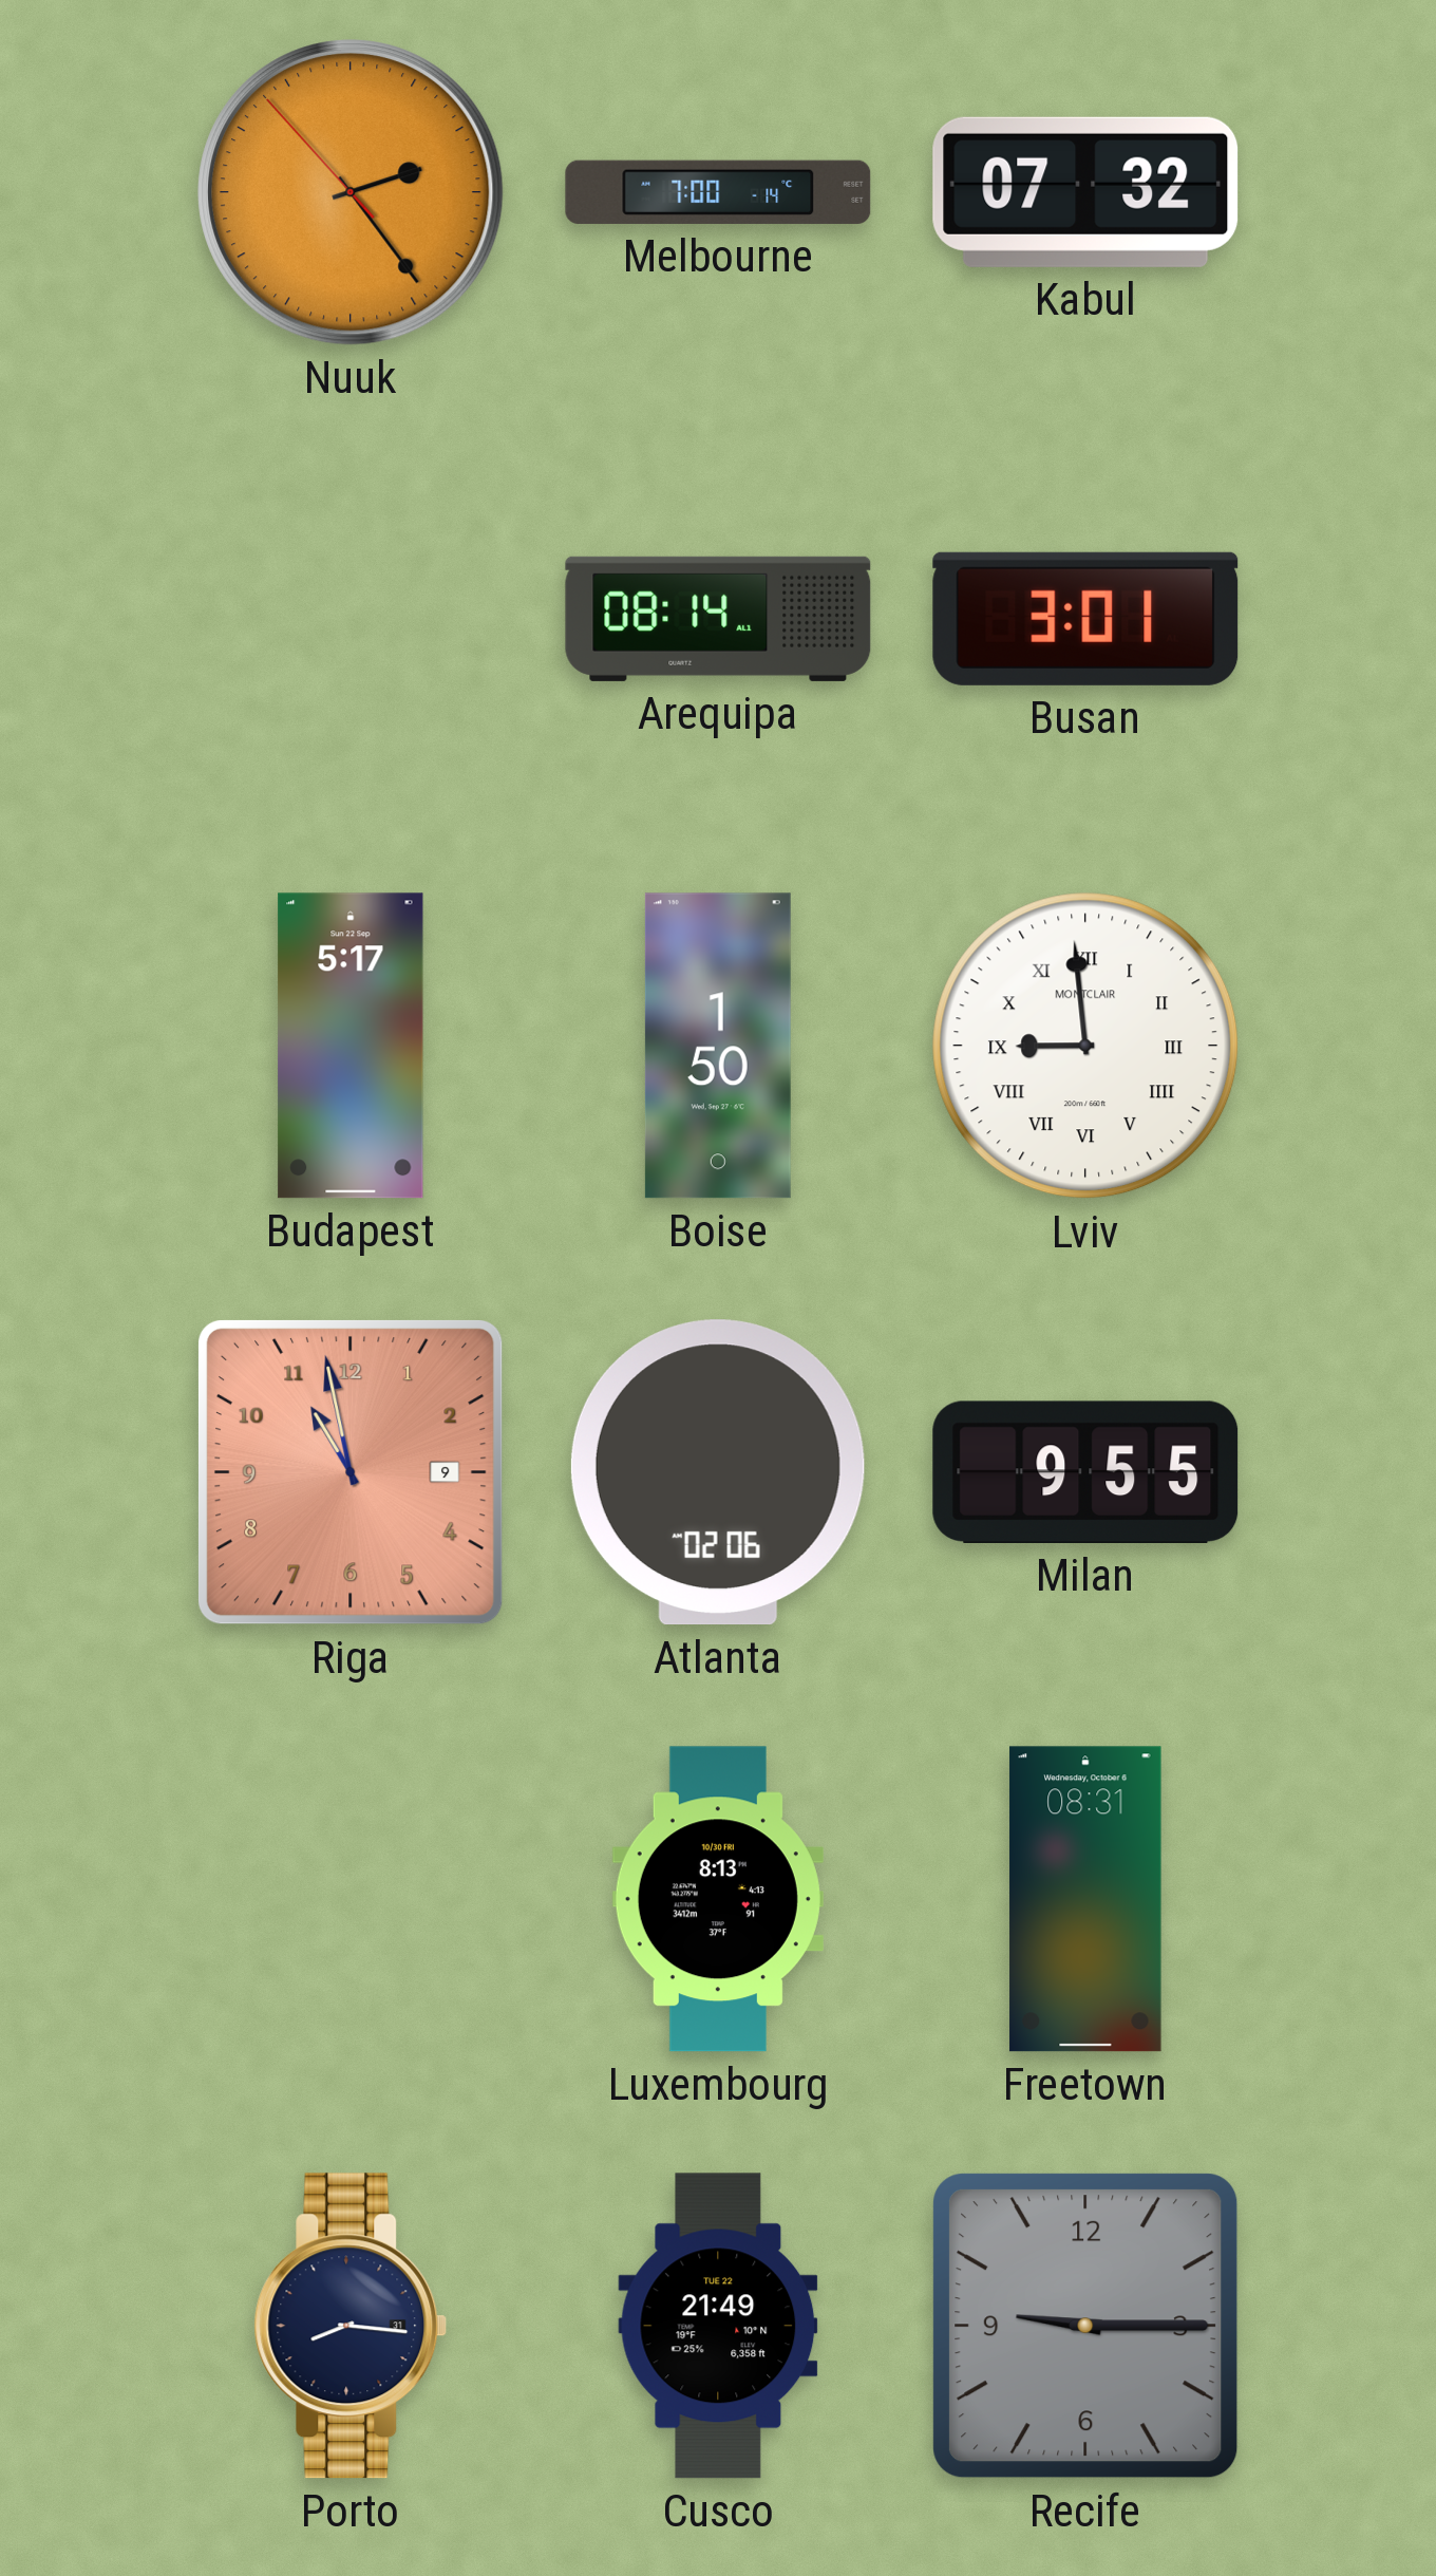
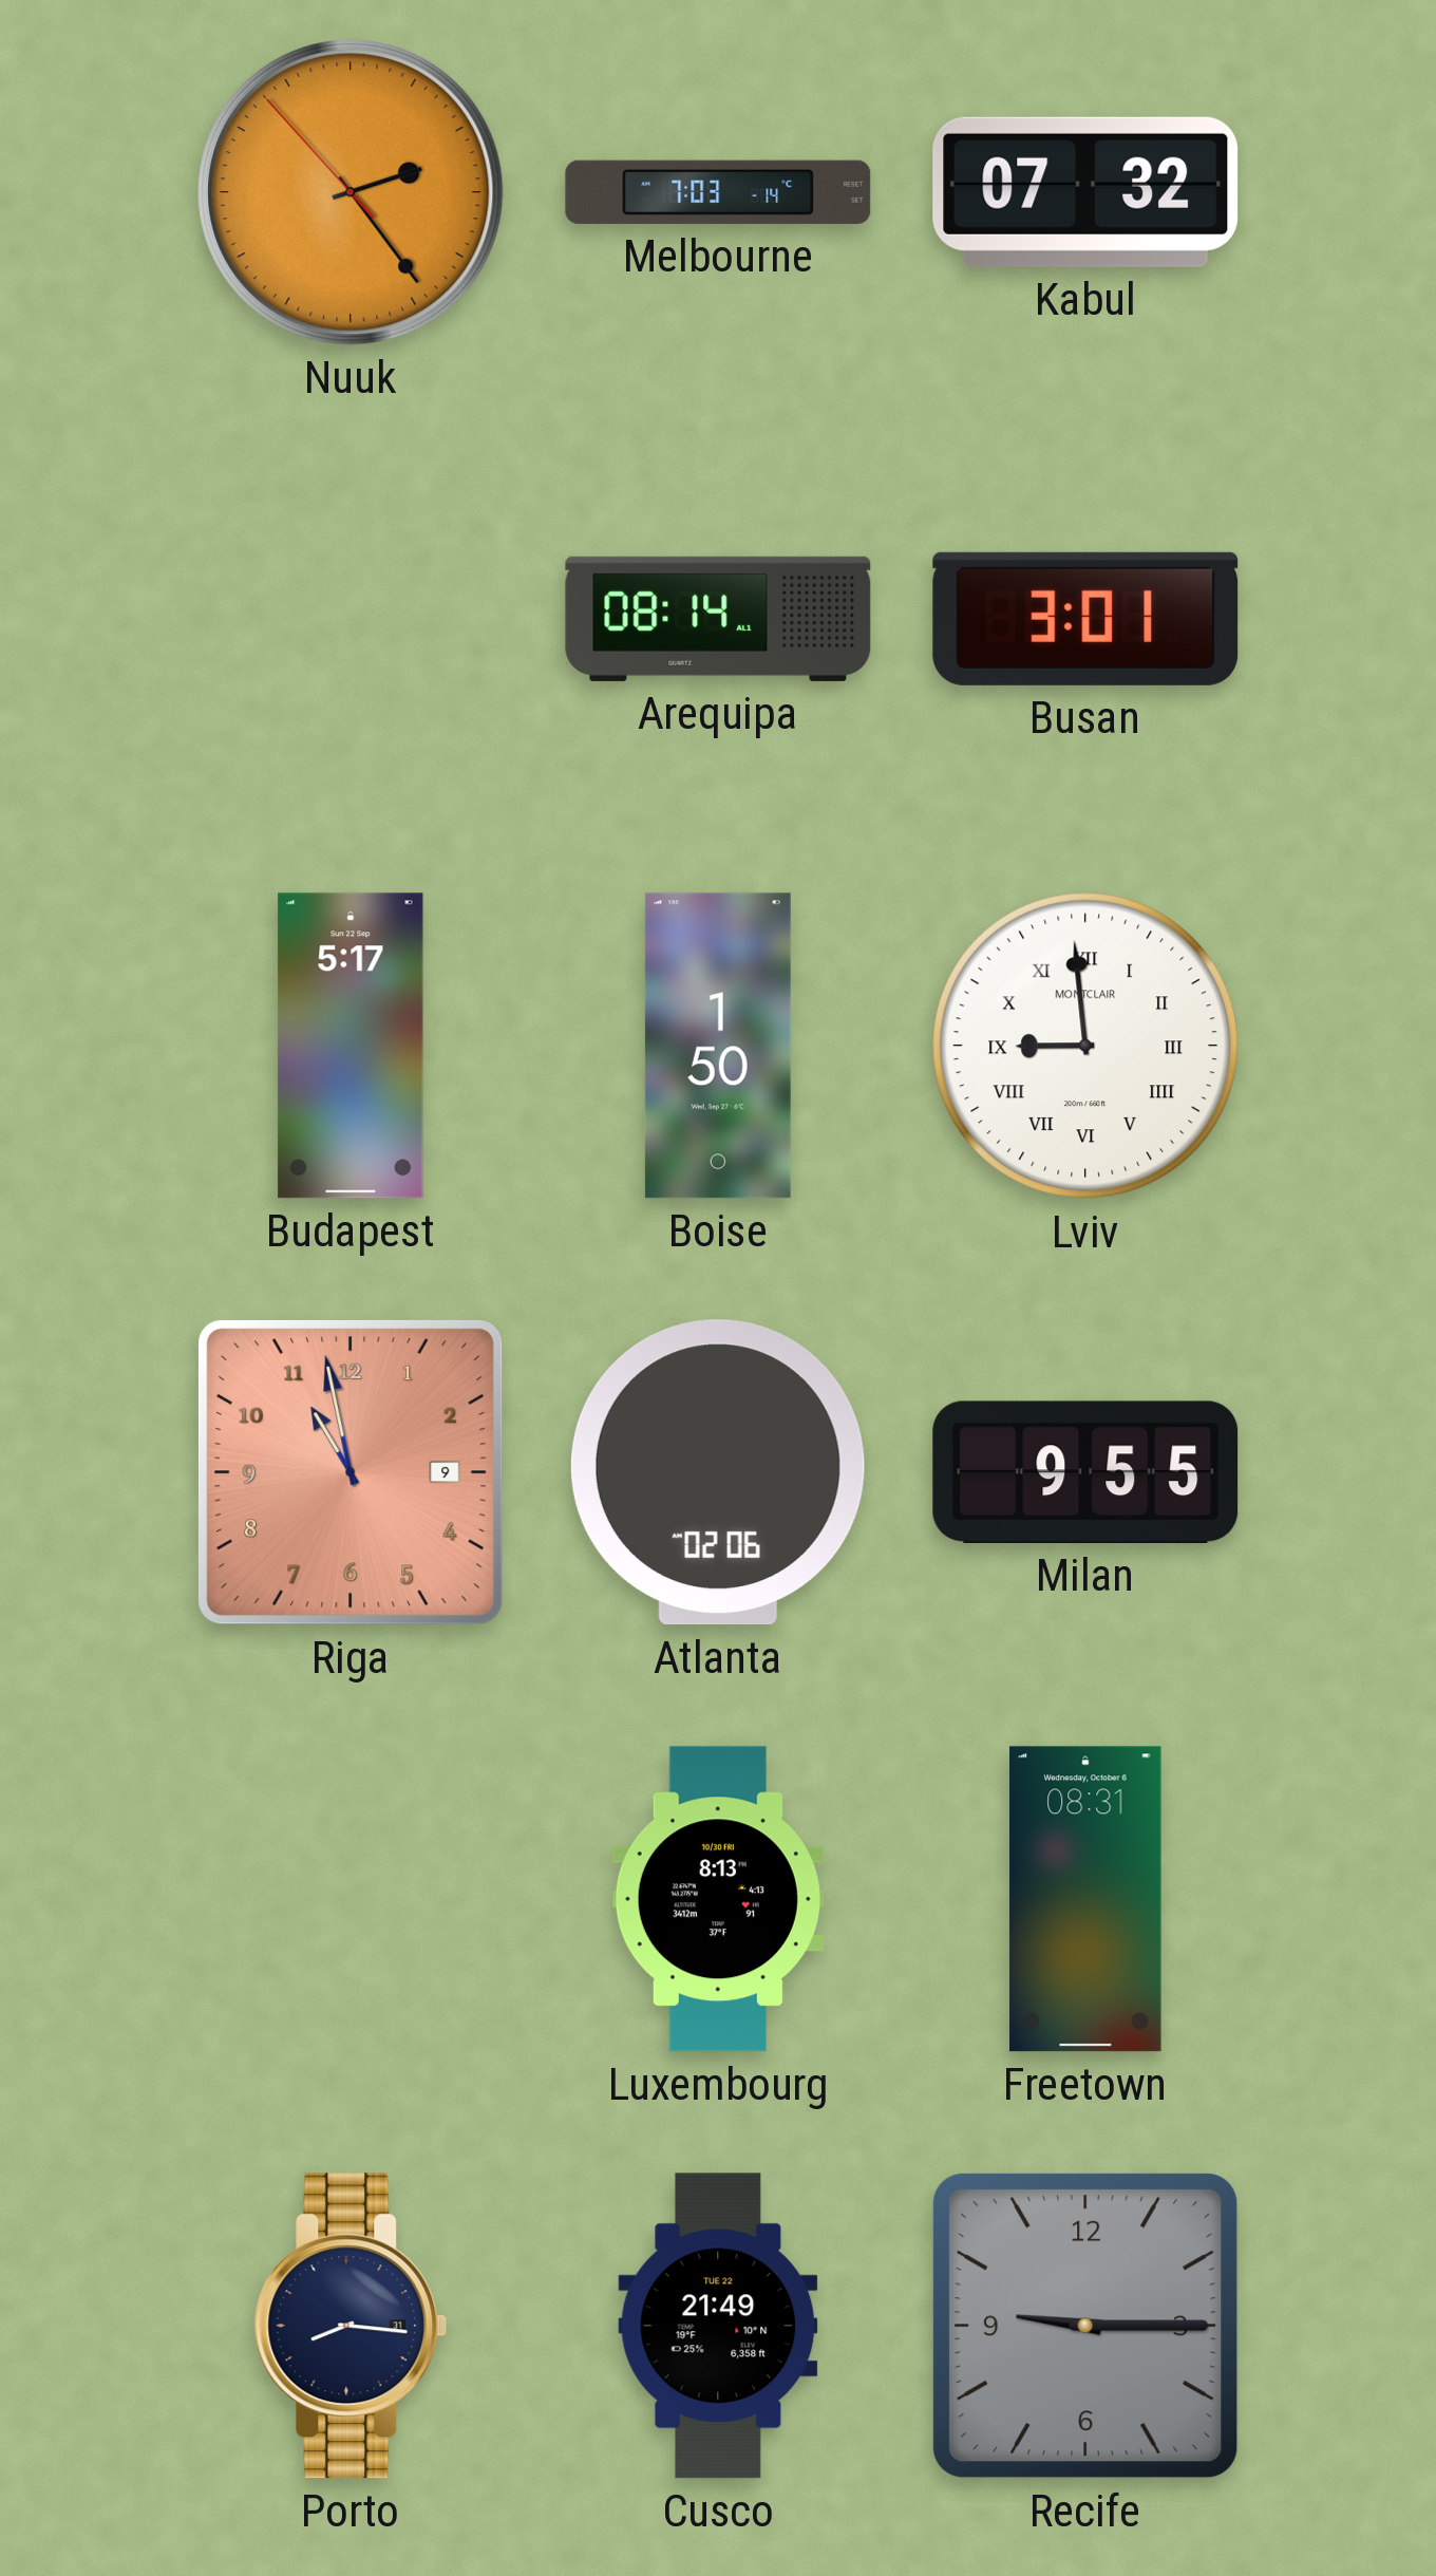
Melbourne: 7:00 -> 7:03
